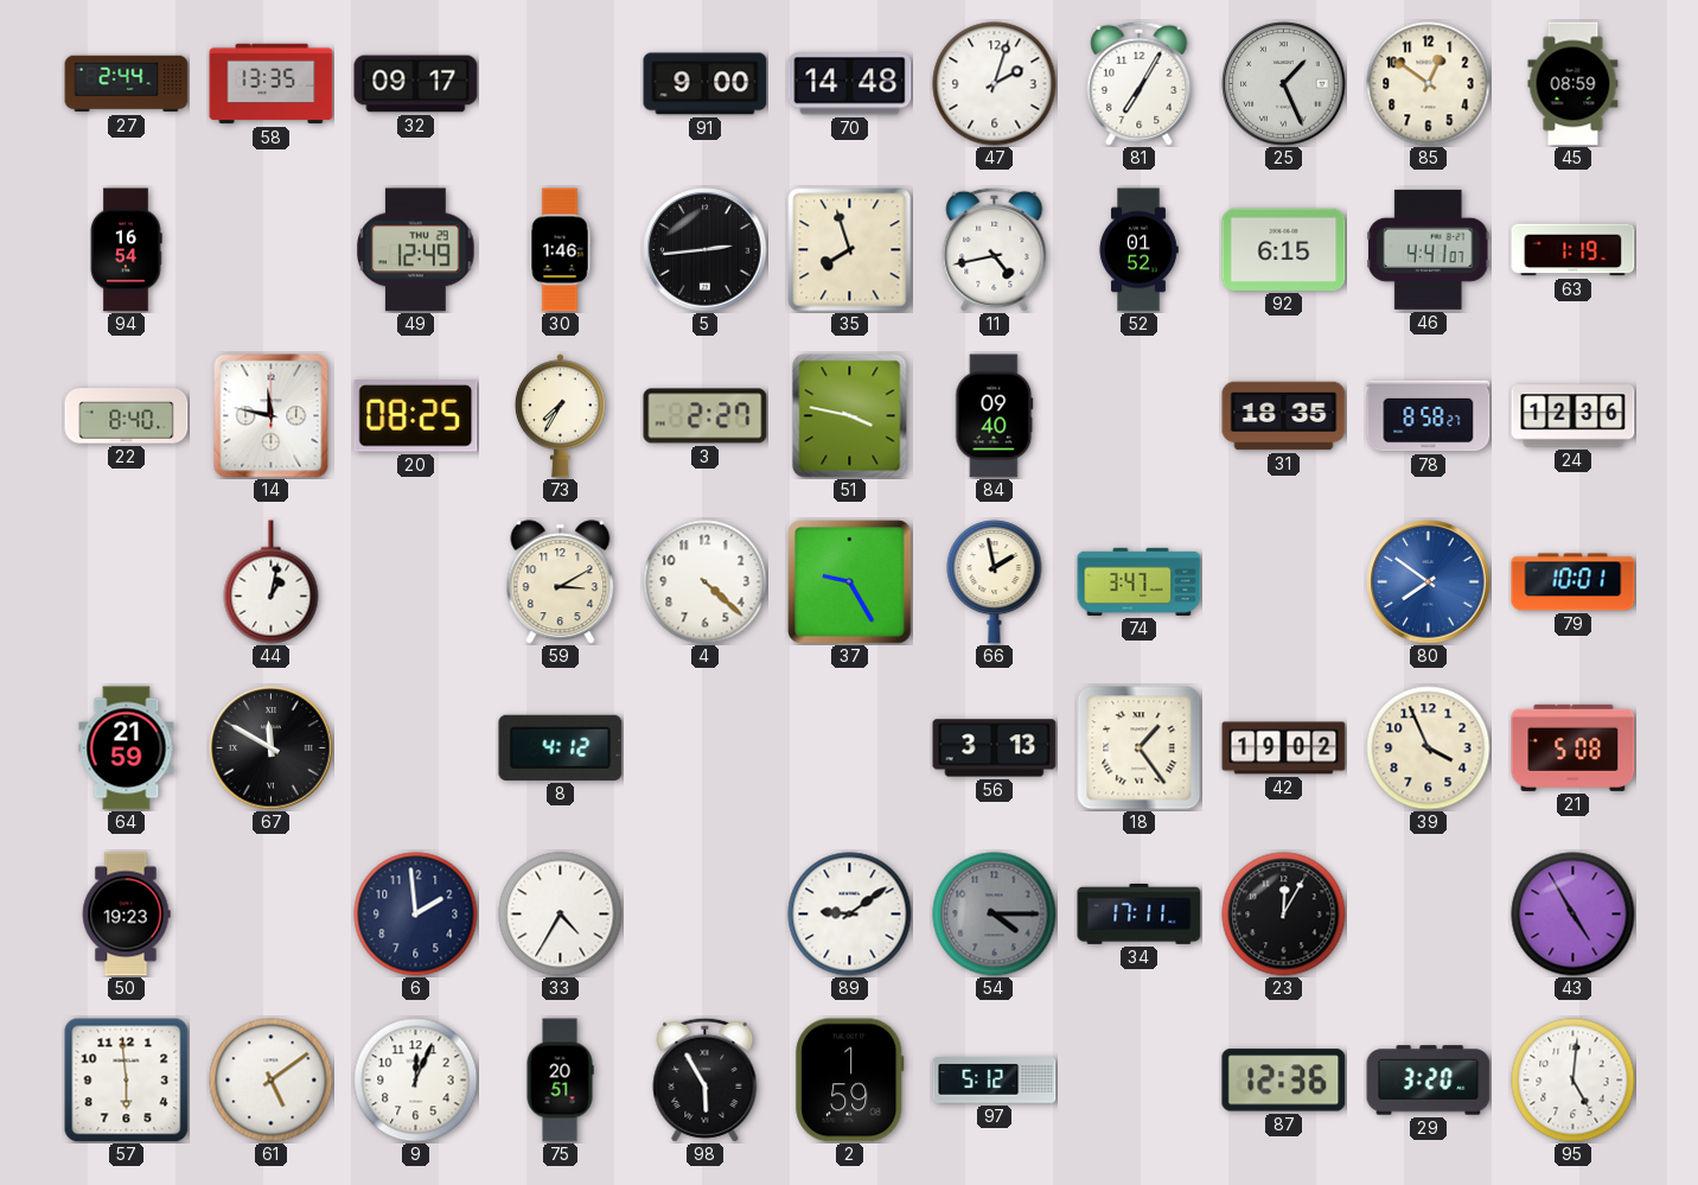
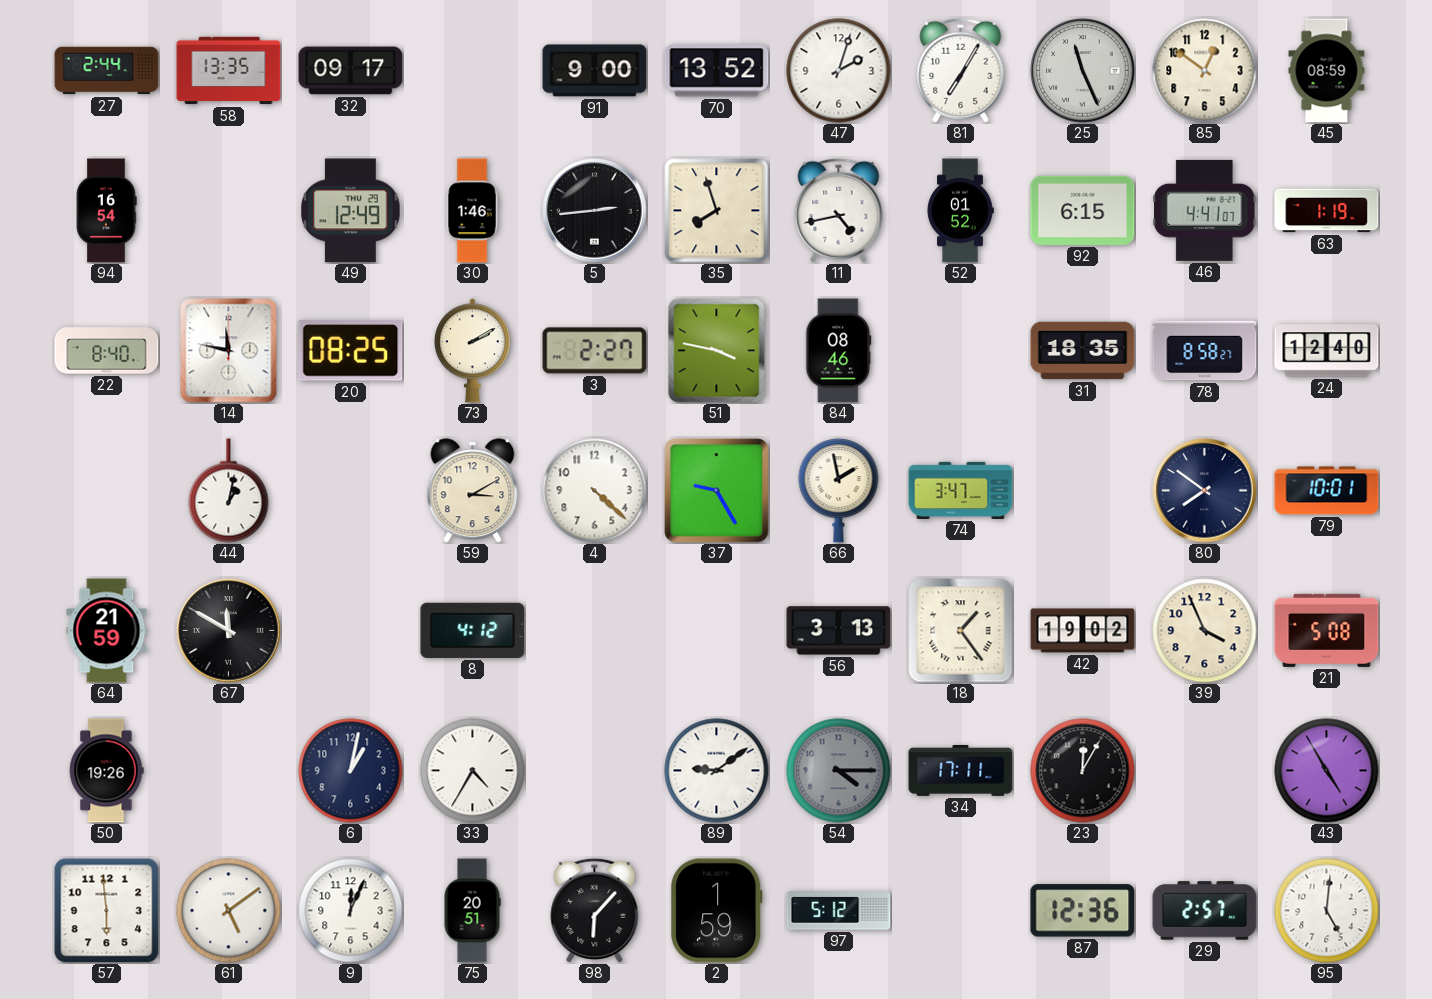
70: 14:48 -> 13:52
25: 1:26 -> 11:26
73: 7:35 -> 2:10
84: 09:40 -> 08:46
24: 12:36 -> 12:40
80 dial: blue -> navy
50: 19:23 -> 19:26
6: 1:59 -> 1:02
98: 5:55 -> 6:07
29: 3:20 -> 2:57
